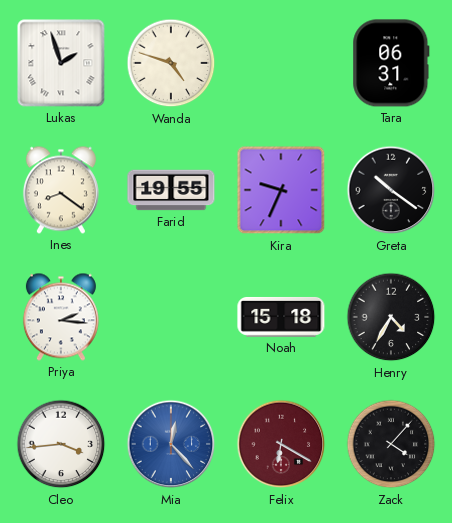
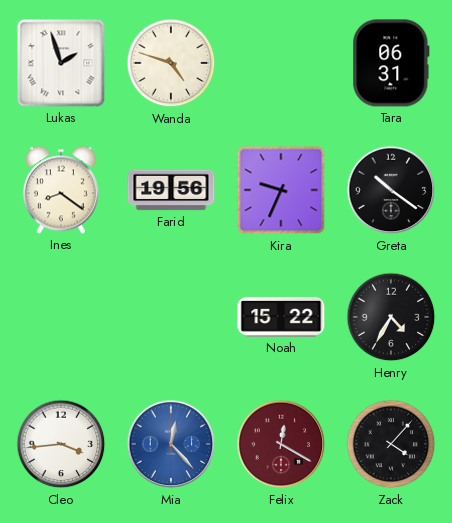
Farid: 19:55 -> 19:56
Priya: 2:16 -> none
Noah: 15:18 -> 15:22
Felix: 6:20 -> 12:20
